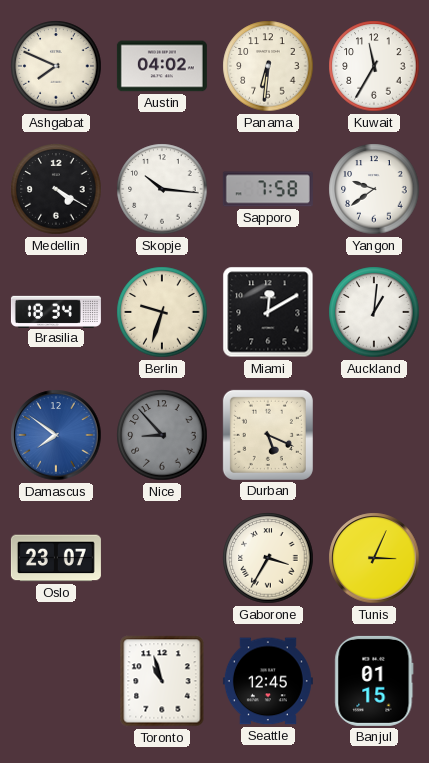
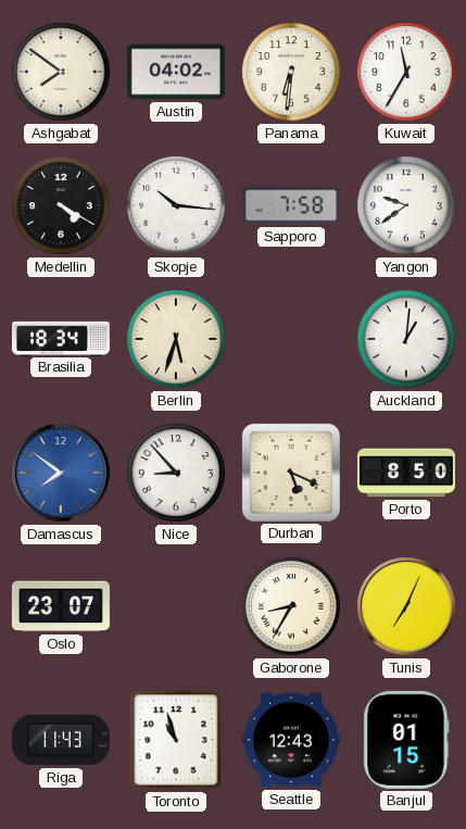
Ashgabat: 7:49 -> 7:51
Berlin: 9:33 -> 5:33
Miami: 12:10 -> none
Nice dial: grey -> white
Porto: none -> 8:50
Gaborone: 3:35 -> 8:35
Tunis: 3:04 -> 7:04
Riga: none -> 11:43
Seattle: 12:45 -> 12:43
